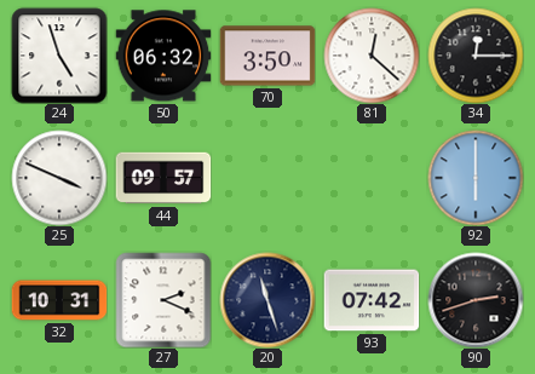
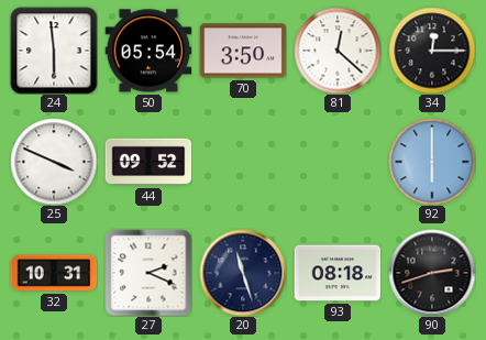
24: 4:57 -> 5:59
50: 06:32 -> 05:54
44: 09:57 -> 09:52
93: 07:42 -> 08:18
